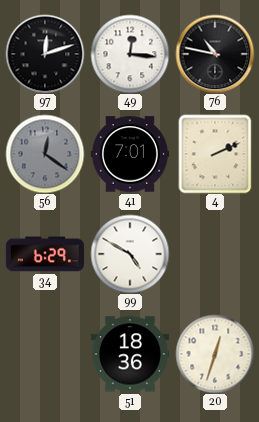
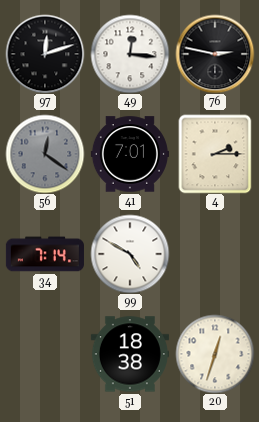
76: 10:47 -> 2:47
4: 2:11 -> 2:15
34: 6:29 -> 7:14
51: 18:36 -> 18:38
